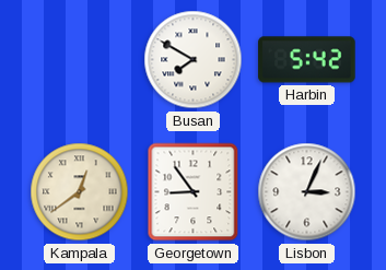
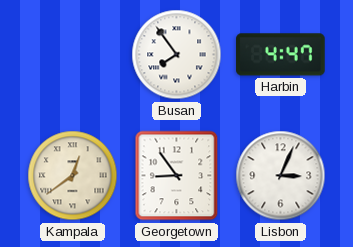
Busan: 7:50 -> 7:54
Harbin: 5:42 -> 4:47
